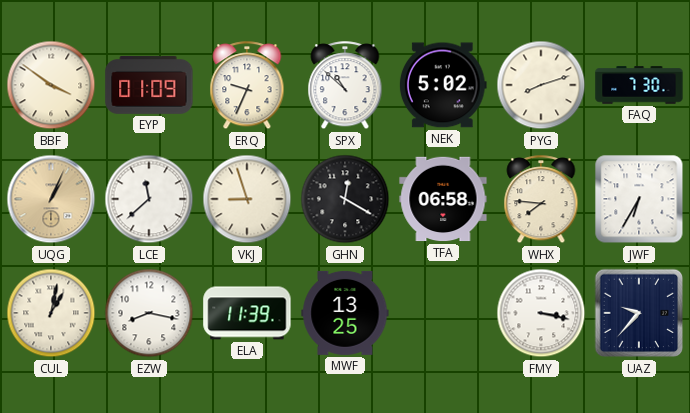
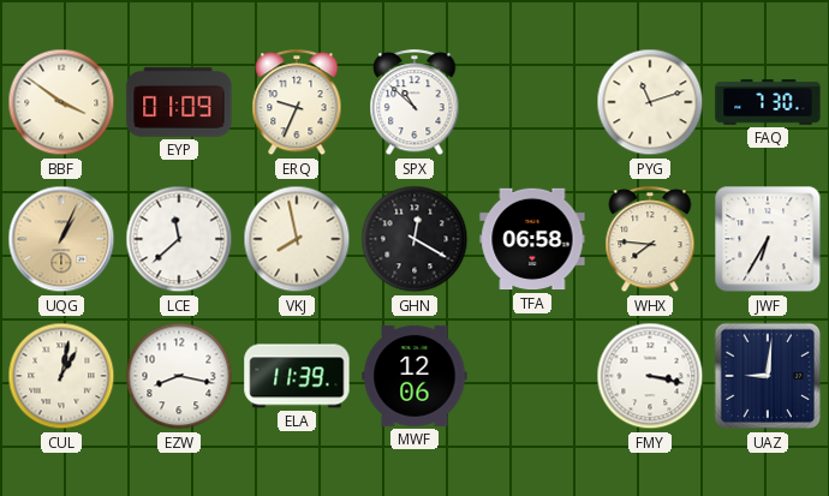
NEK: 5:02 -> none
PYG: 8:12 -> 11:12
VKJ: 8:57 -> 7:58
MWF: 13:25 -> 12:06
UAZ: 9:37 -> 9:01
